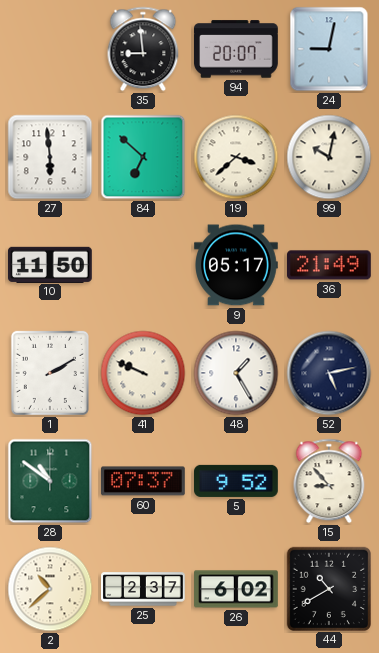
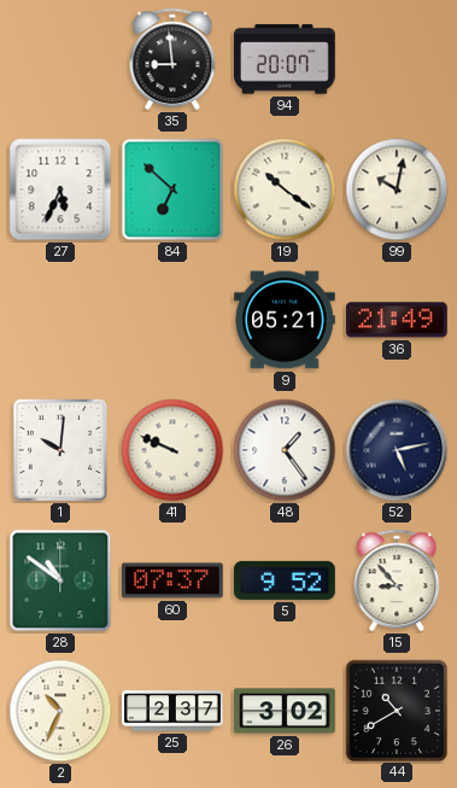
24: 9:02 -> none
27: 5:59 -> 5:34
19: 3:38 -> 10:21
10: 11:50 -> none
9: 05:17 -> 05:21
1: 2:10 -> 10:01
48: 1:25 -> 1:24
2: 10:38 -> 10:34
26: 6:02 -> 3:02
